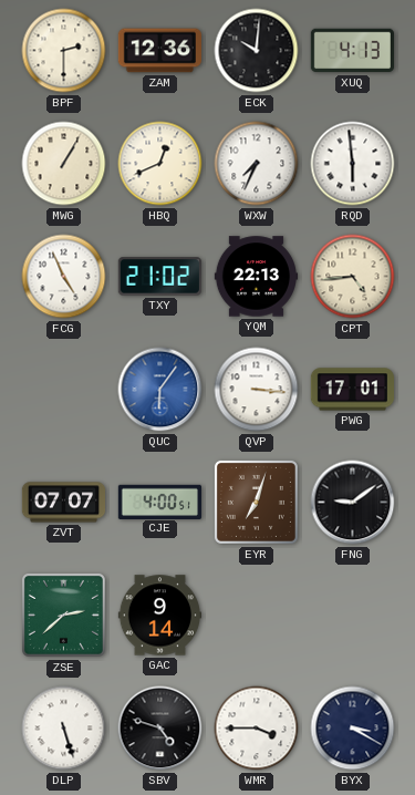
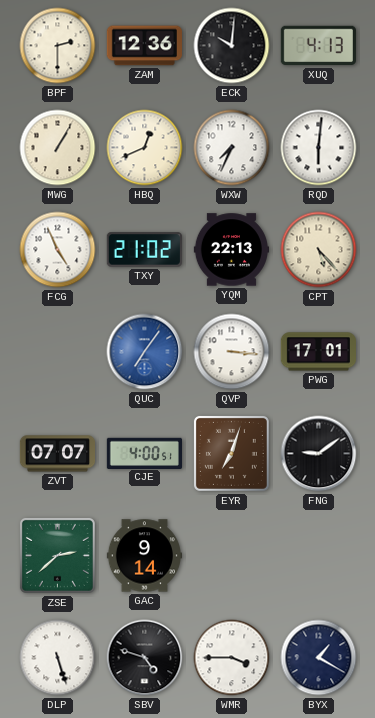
RQD: 5:59 -> 6:01
CPT: 4:44 -> 5:23
QUC: 6:06 -> 7:06
BYX: 3:20 -> 1:20
